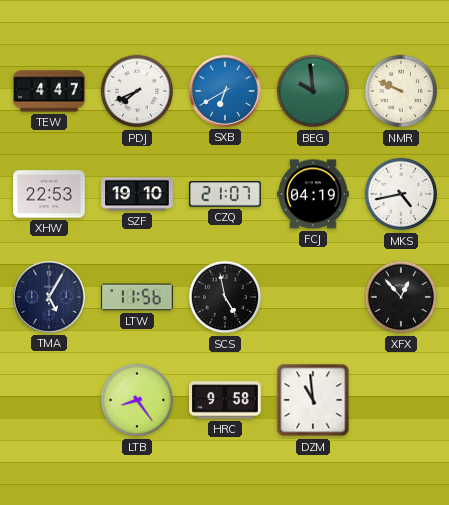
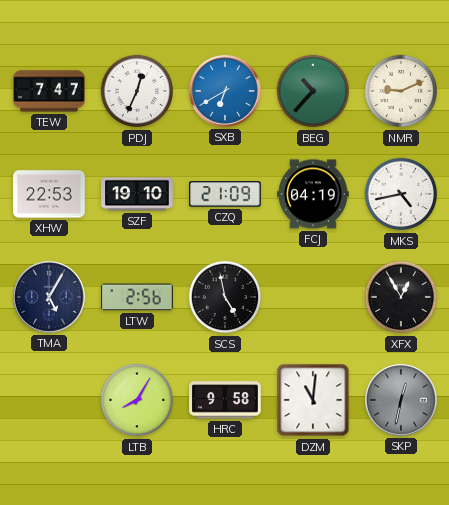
TEW: 4:47 -> 7:47
PDJ: 7:41 -> 12:34
BEG: 9:59 -> 10:37
NMR: 9:49 -> 9:11
CZQ: 21:07 -> 21:09
LTW: 11:56 -> 2:56
XFX: 12:53 -> 12:55
LTB: 8:24 -> 8:05
DZM: 10:59 -> 11:01
SKP: none -> 12:32
